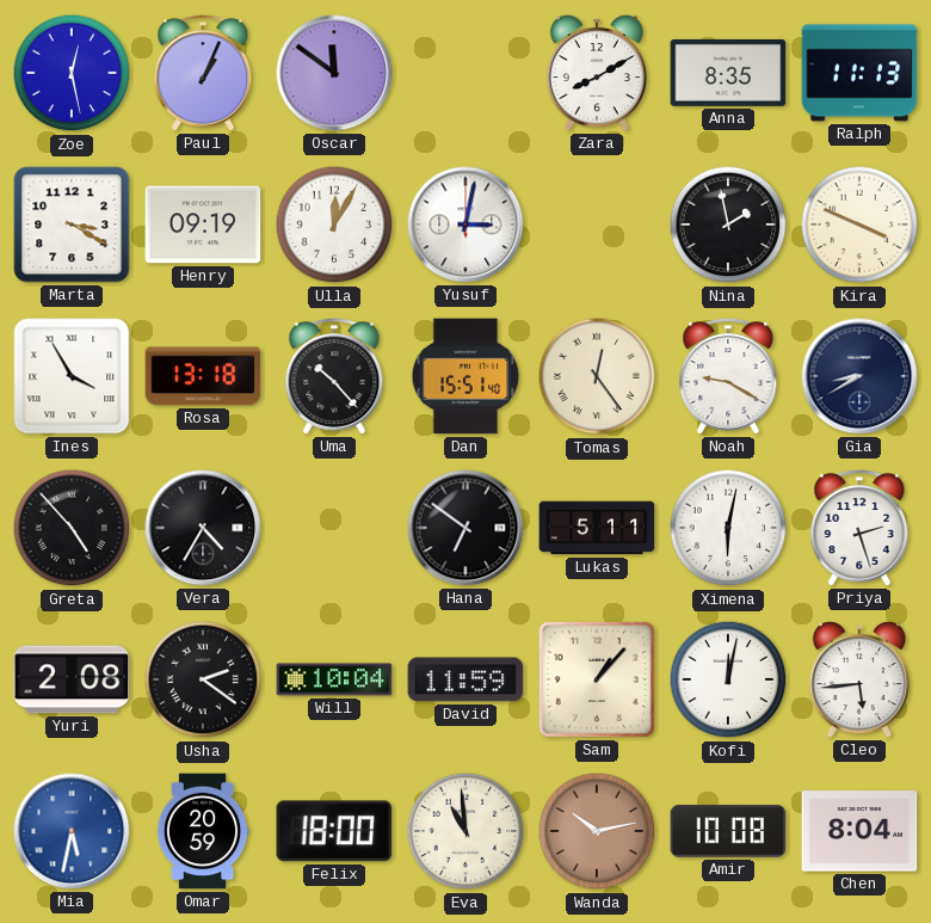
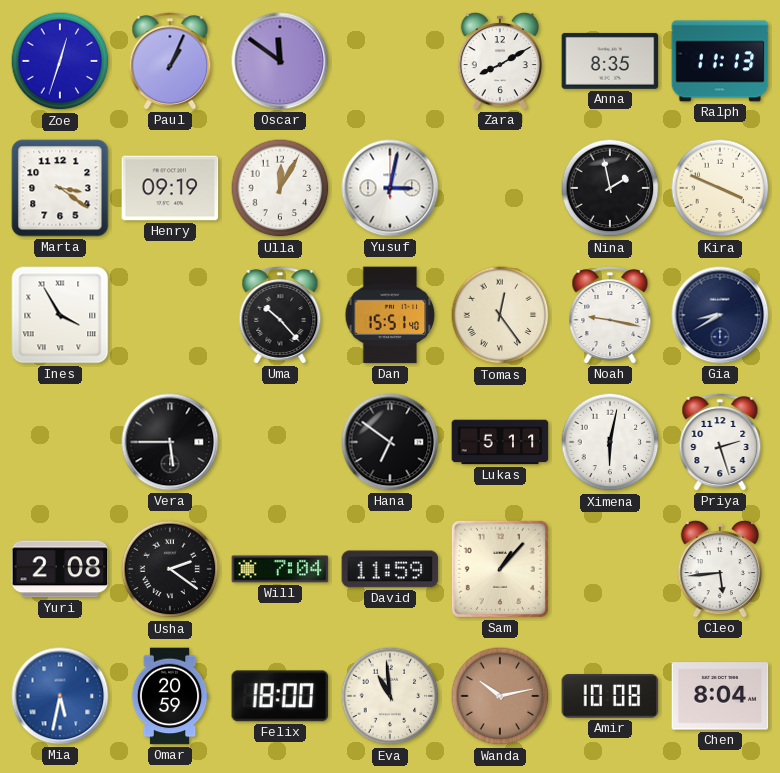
Zoe: 12:28 -> 12:33
Marta: 3:20 -> 3:21
Rosa: 13:18 -> none
Noah: 9:20 -> 9:17
Greta: 4:53 -> none
Vera: 4:35 -> 5:45
Will: 10:04 -> 7:04
Kofi: 12:02 -> none
